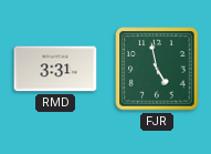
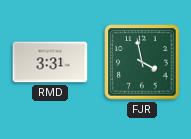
FJR: 4:58 -> 3:58
